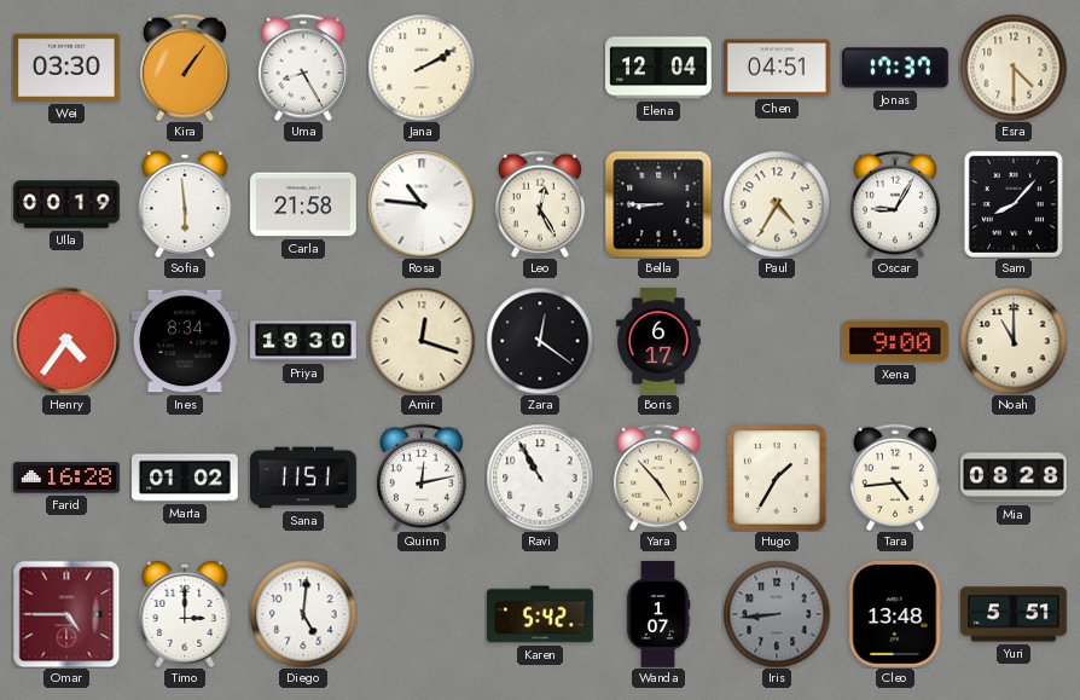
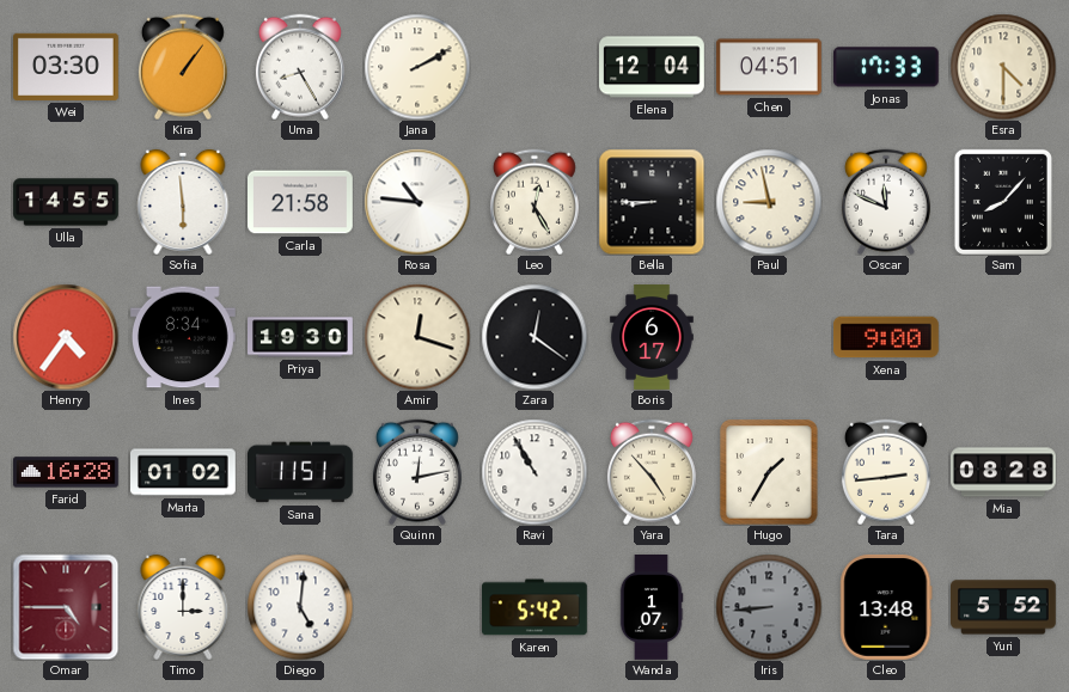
Jonas: 17:37 -> 17:33
Ulla: 00:19 -> 14:55
Paul: 4:35 -> 8:58
Oscar: 9:05 -> 11:49
Noah: 11:00 -> none
Tara: 4:44 -> 2:44
Yuri: 5:51 -> 5:52
